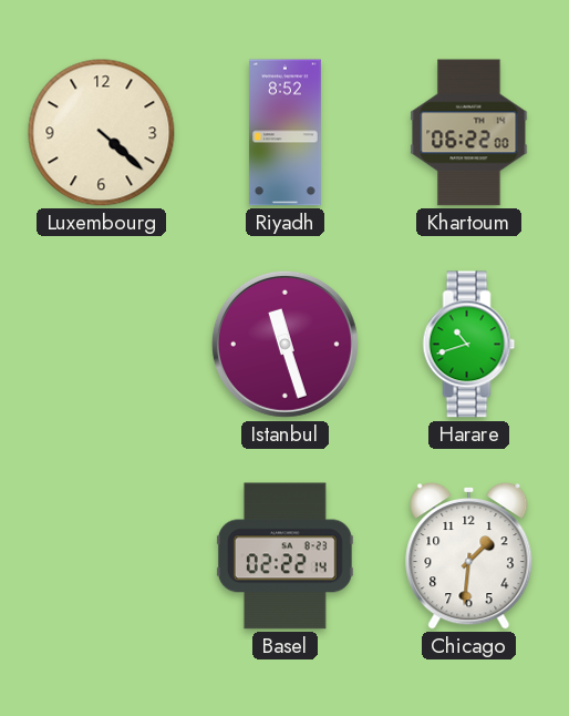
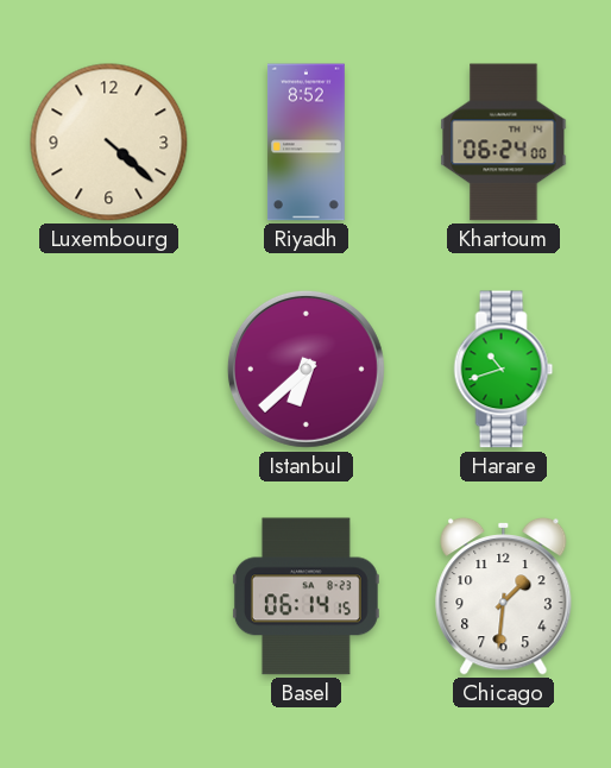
Khartoum: 06:22 -> 06:24
Istanbul: 11:27 -> 6:38
Basel: 02:22 -> 06:14
